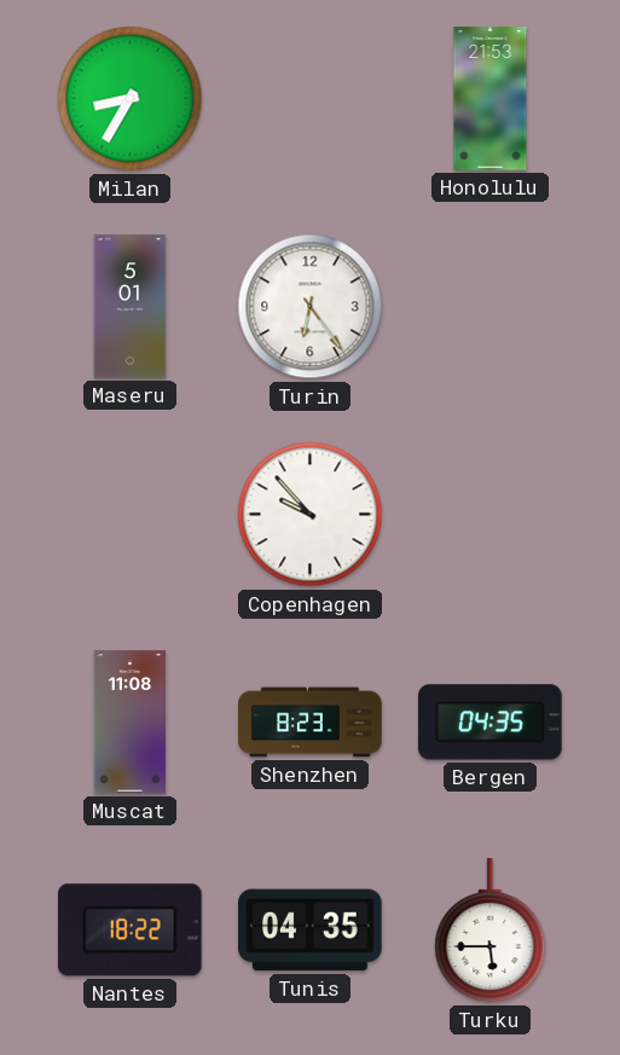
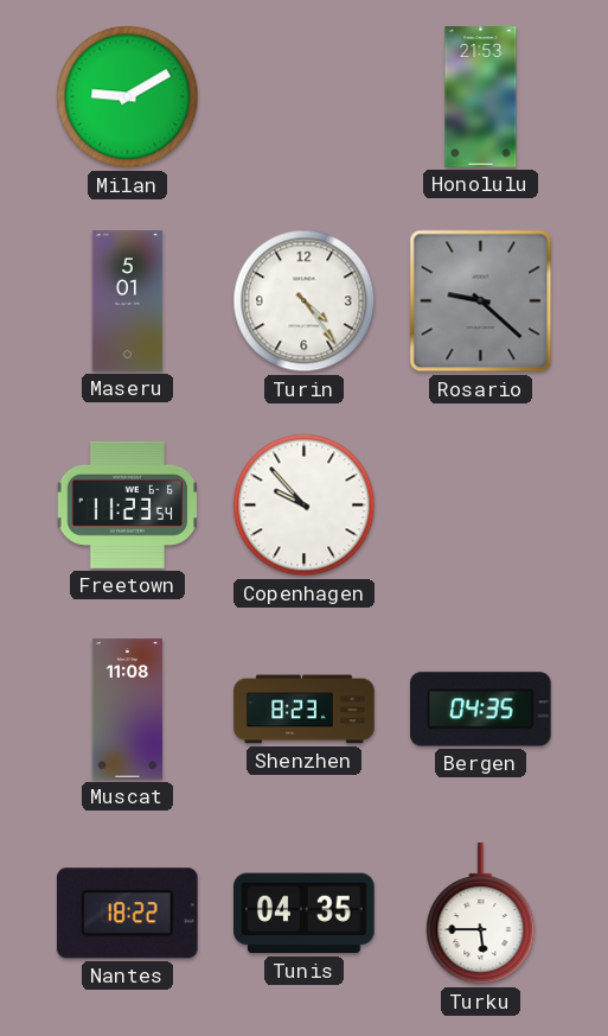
Milan: 8:35 -> 9:10
Turin: 6:24 -> 4:24
Rosario: none -> 9:22
Freetown: none -> 11:23
